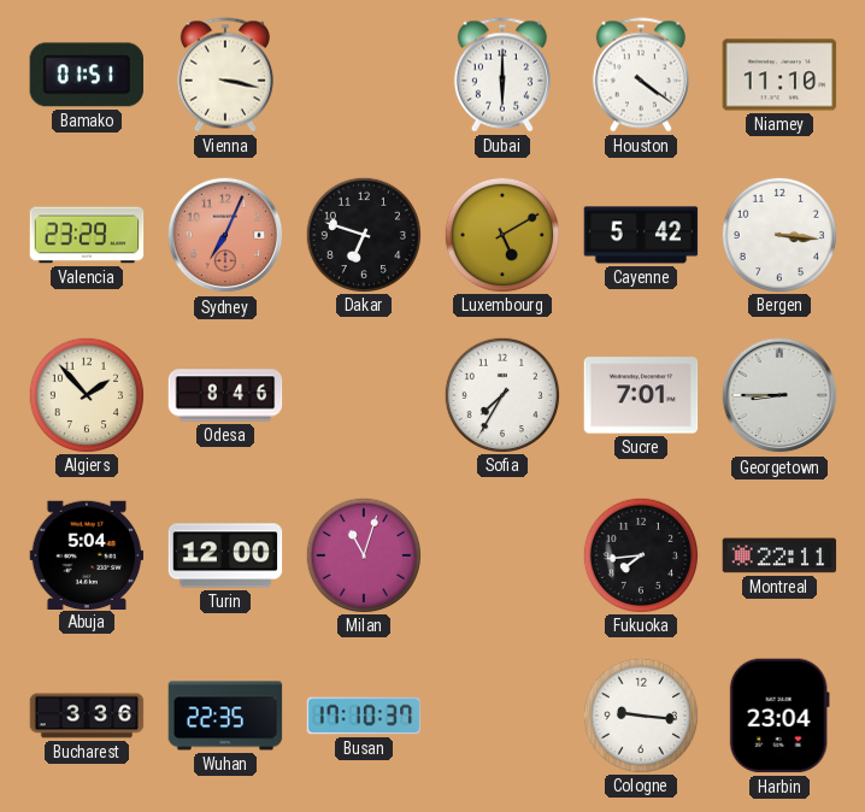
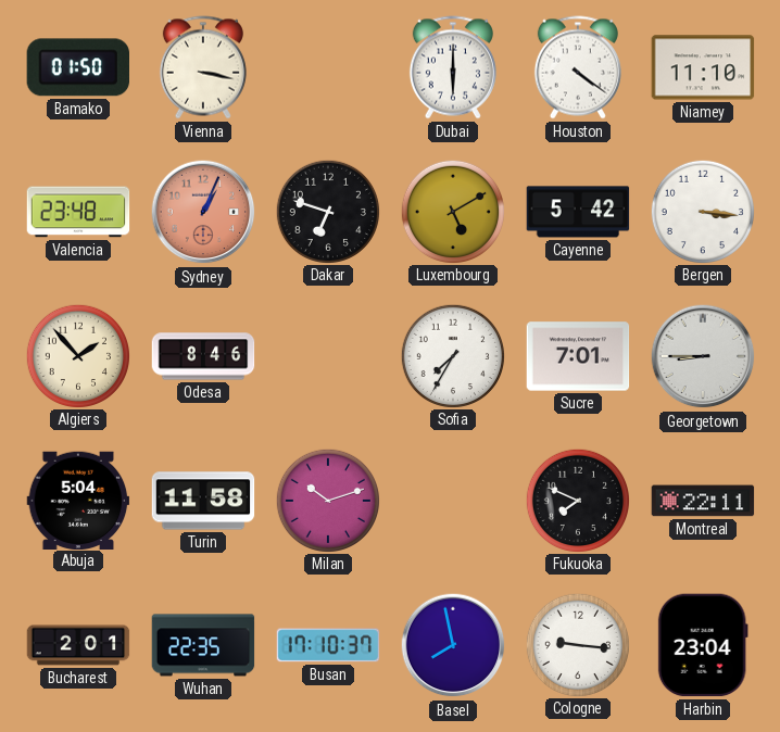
Bamako: 01:51 -> 01:50
Valencia: 23:29 -> 23:48
Sydney: 7:04 -> 1:04
Turin: 12:00 -> 11:58
Milan: 11:03 -> 10:12
Fukuoka: 7:44 -> 7:49
Bucharest: 3:36 -> 2:01
Basel: none -> 7:58
